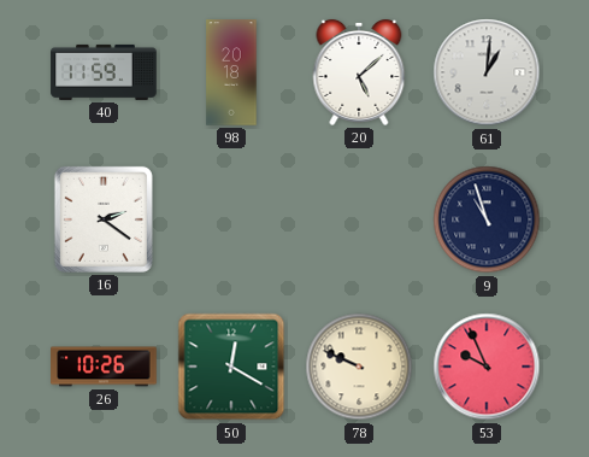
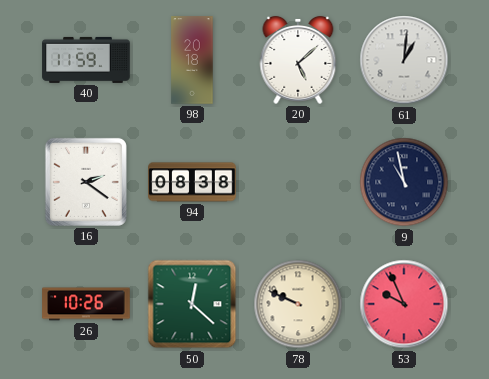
94: none -> 08:38
9: 10:57 -> 10:58
50: 12:20 -> 12:22
